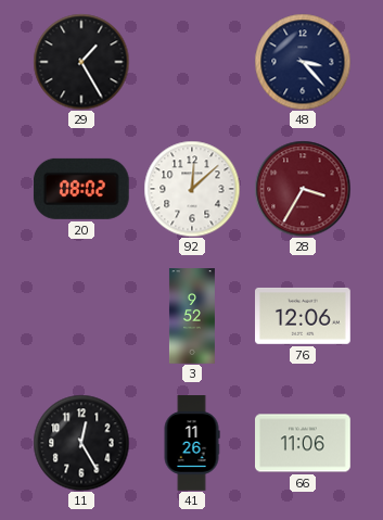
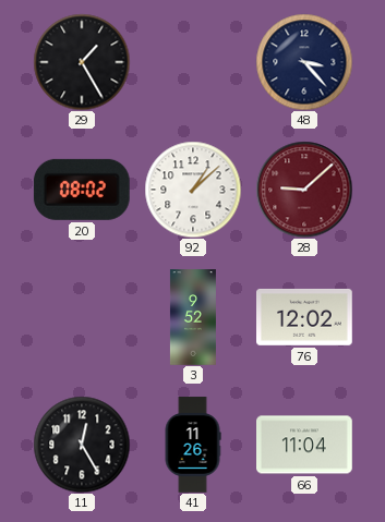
92: 12:08 -> 1:08
28: 3:35 -> 9:08
76: 12:06 -> 12:02
66: 11:06 -> 11:04
